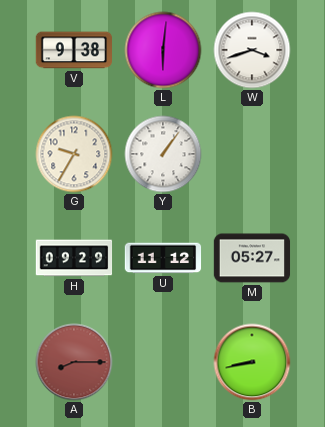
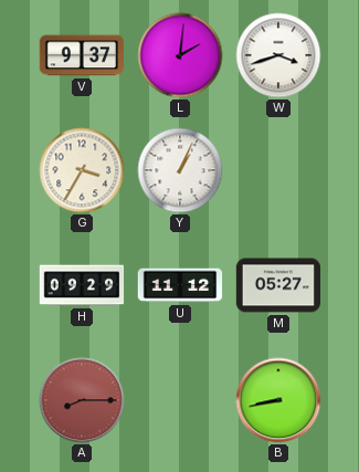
V: 9:38 -> 9:37
L: 6:01 -> 2:01
G: 9:35 -> 3:35
Y: 1:06 -> 1:04
